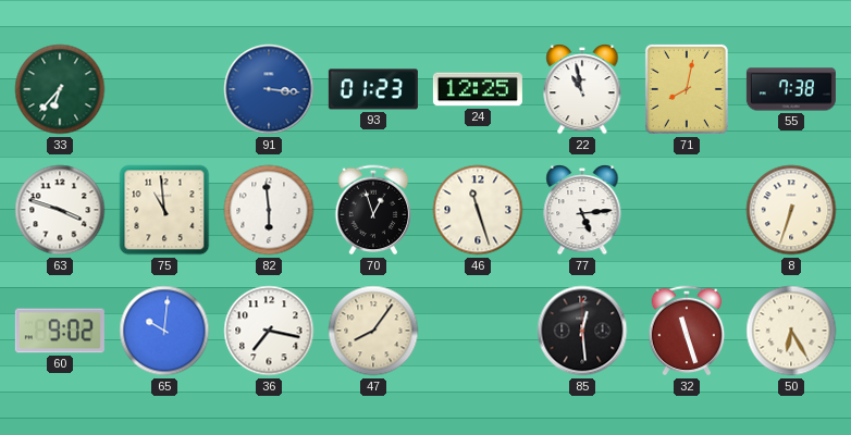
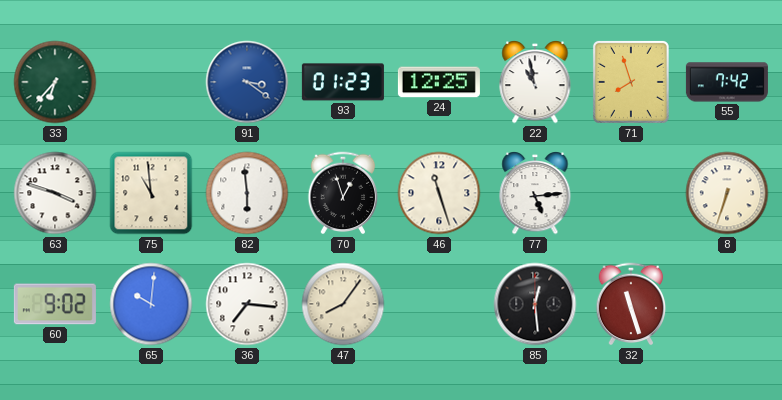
91: 3:16 -> 3:21
71: 8:02 -> 7:57
55: 7:38 -> 7:42
36: 7:17 -> 7:16
50: 6:25 -> none
